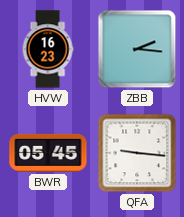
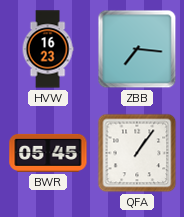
ZBB: 2:16 -> 7:16
QFA: 9:16 -> 1:06
